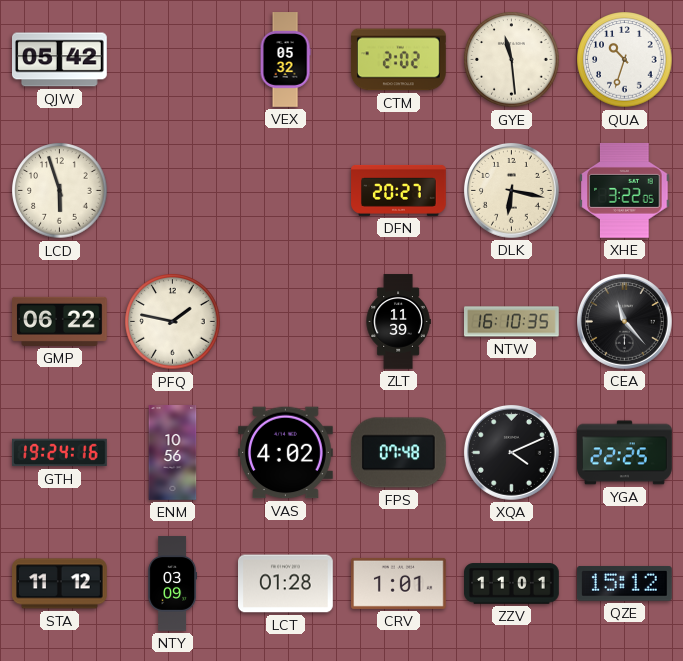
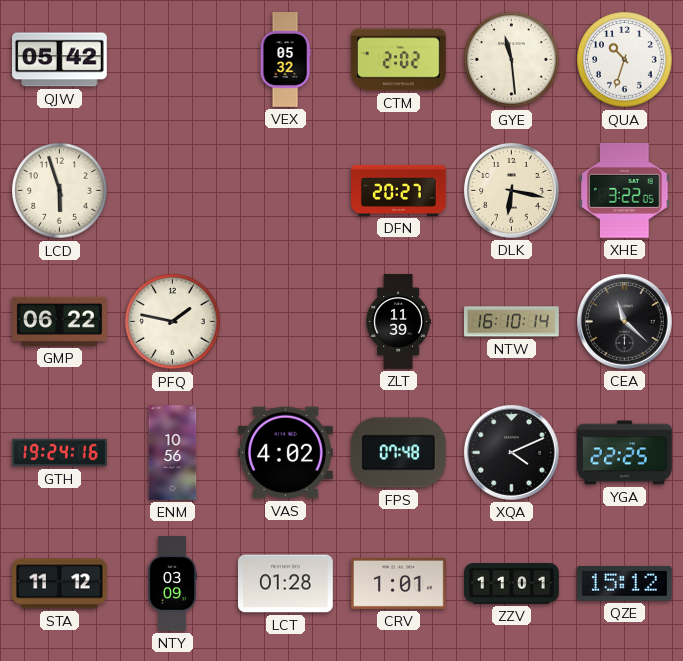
NTW: 16:10:35 -> 16:10:14
CEA: 11:23 -> 11:22
